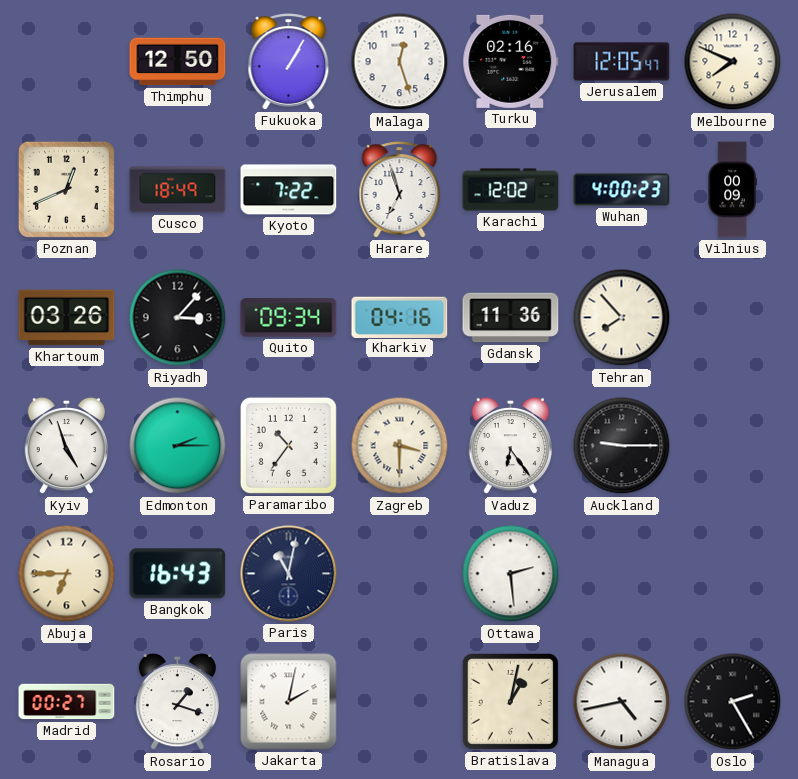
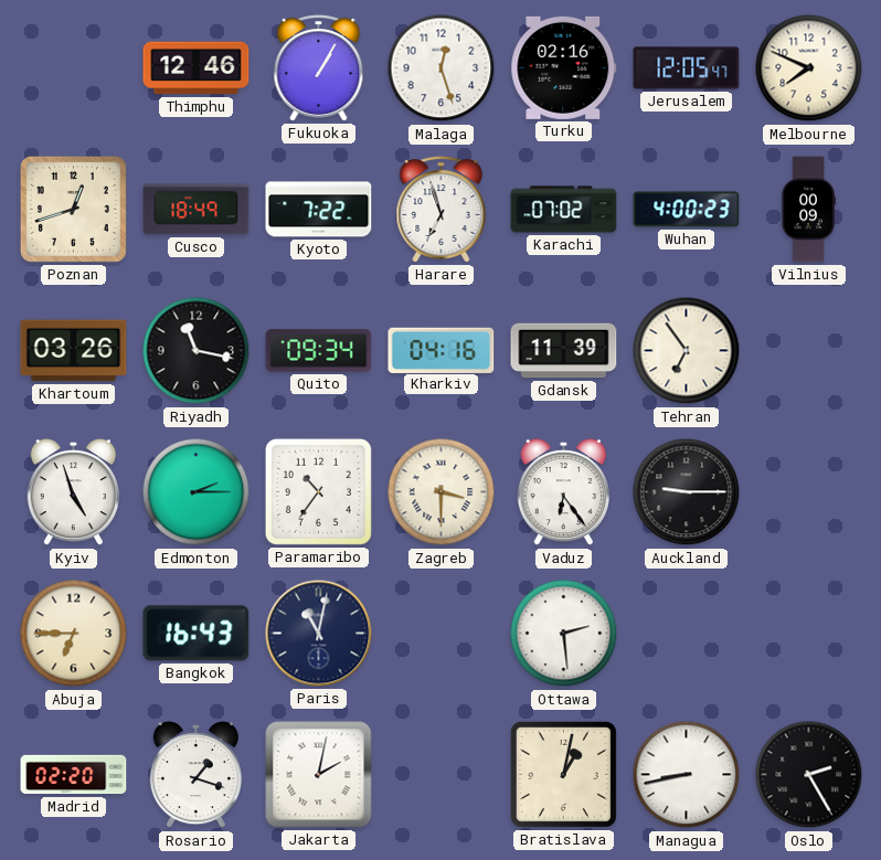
Thimphu: 12:50 -> 12:46
Poznan: 12:41 -> 12:42
Karachi: 12:02 -> 07:02
Riyadh: 3:07 -> 11:17
Gdansk: 11:36 -> 11:39
Tehran: 7:53 -> 6:54
Madrid: 00:27 -> 02:20
Managua: 4:43 -> 8:43
